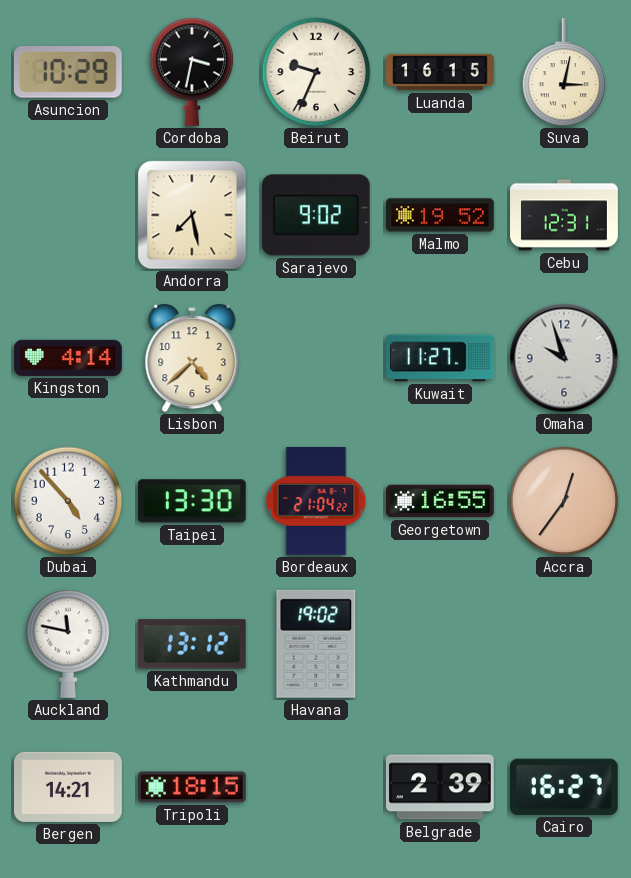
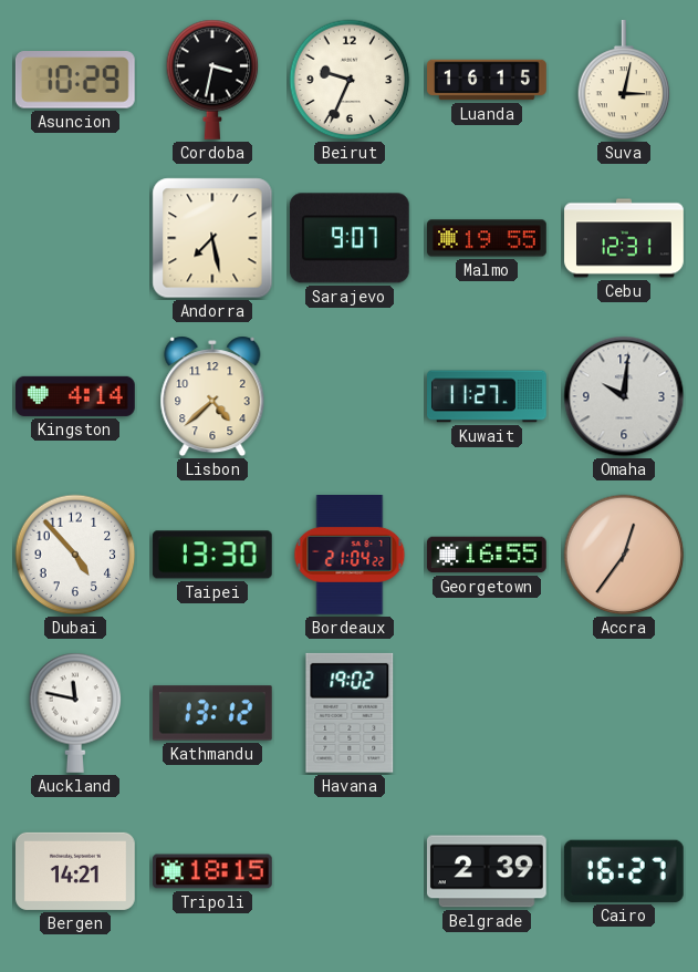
Sarajevo: 9:02 -> 9:07
Malmo: 19:52 -> 19:55
Omaha: 9:57 -> 10:01
